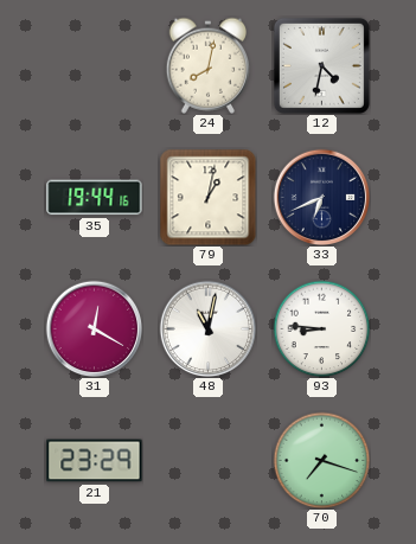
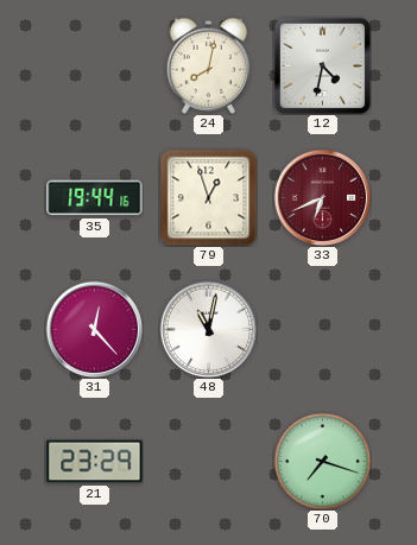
79: 1:02 -> 12:57
33 dial: navy -> burgundy
31: 12:20 -> 12:23
93: 8:46 -> none
